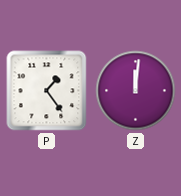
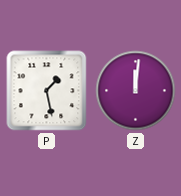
P: 1:24 -> 1:28
